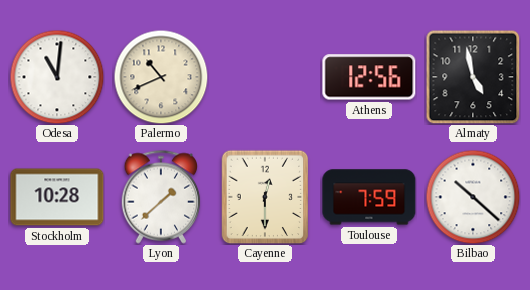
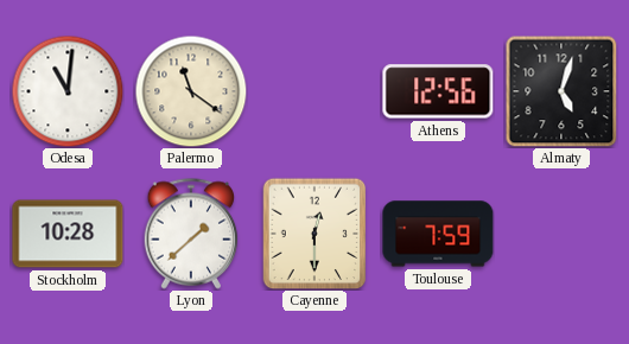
Palermo: 10:41 -> 11:21
Almaty: 4:58 -> 5:03
Bilbao: 10:22 -> none
